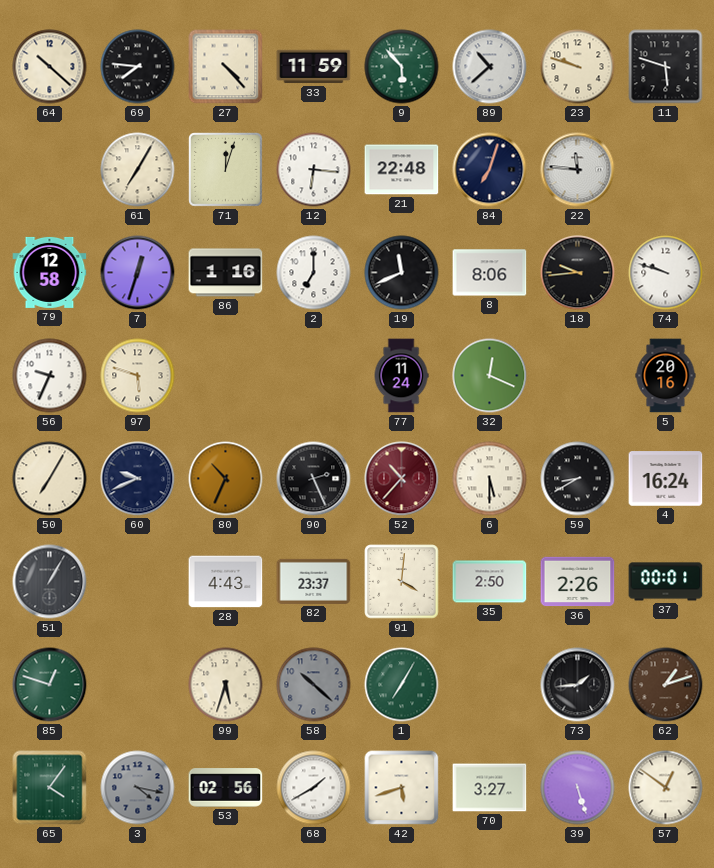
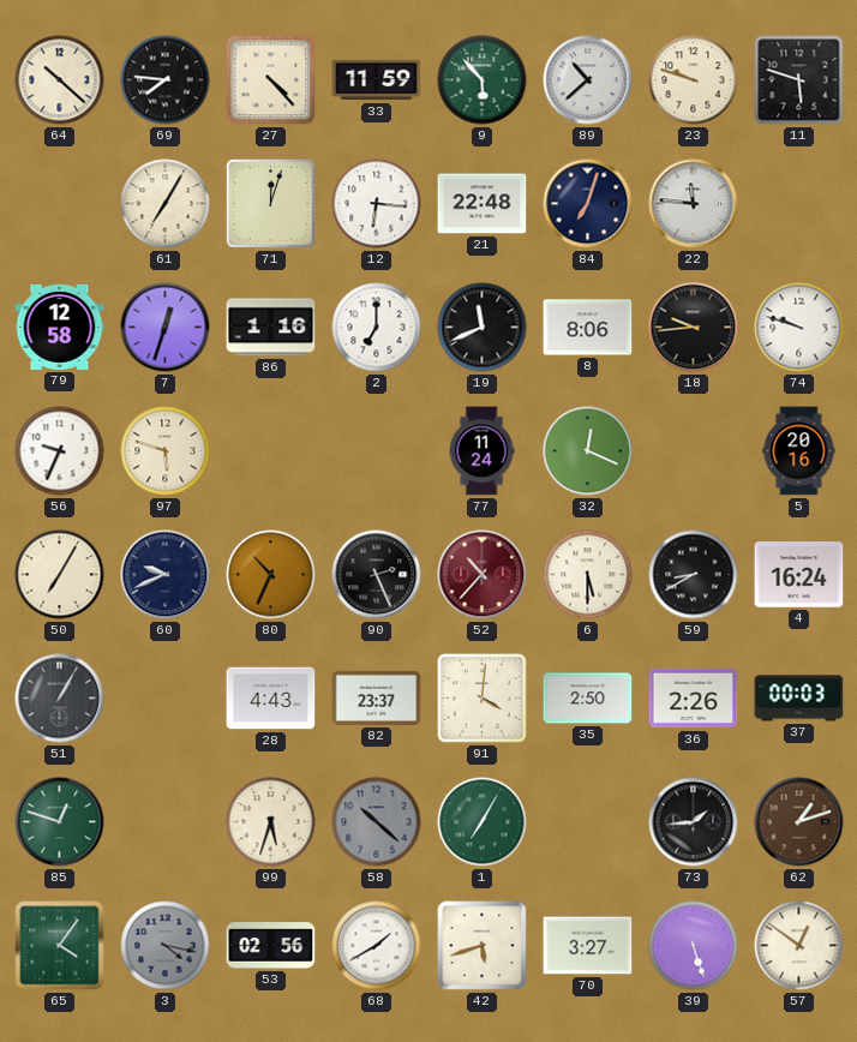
37: 00:01 -> 00:03
